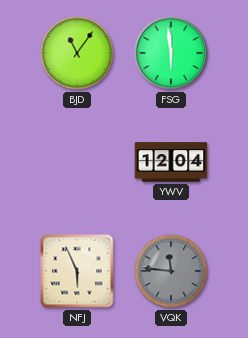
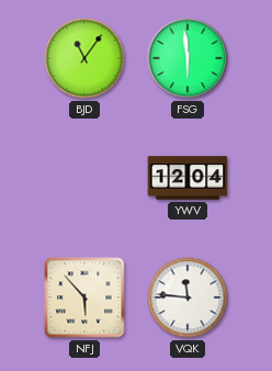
NFJ: 5:56 -> 5:53
VQK dial: grey -> white
